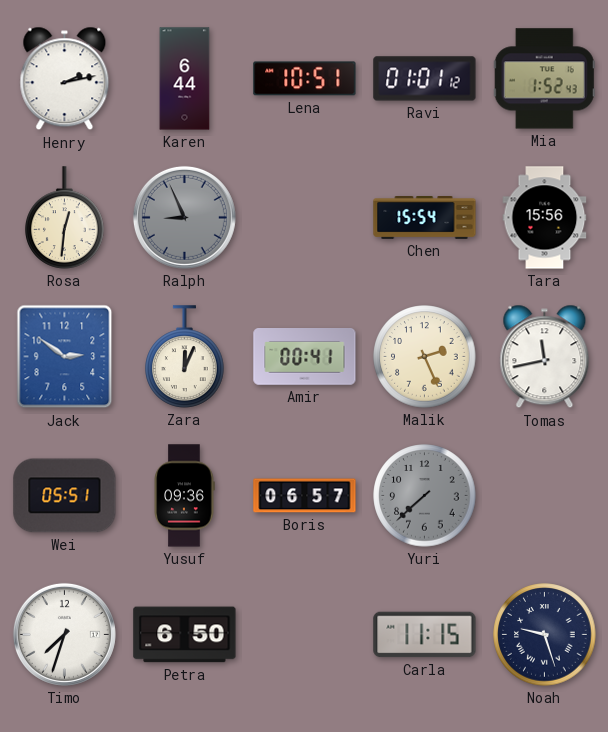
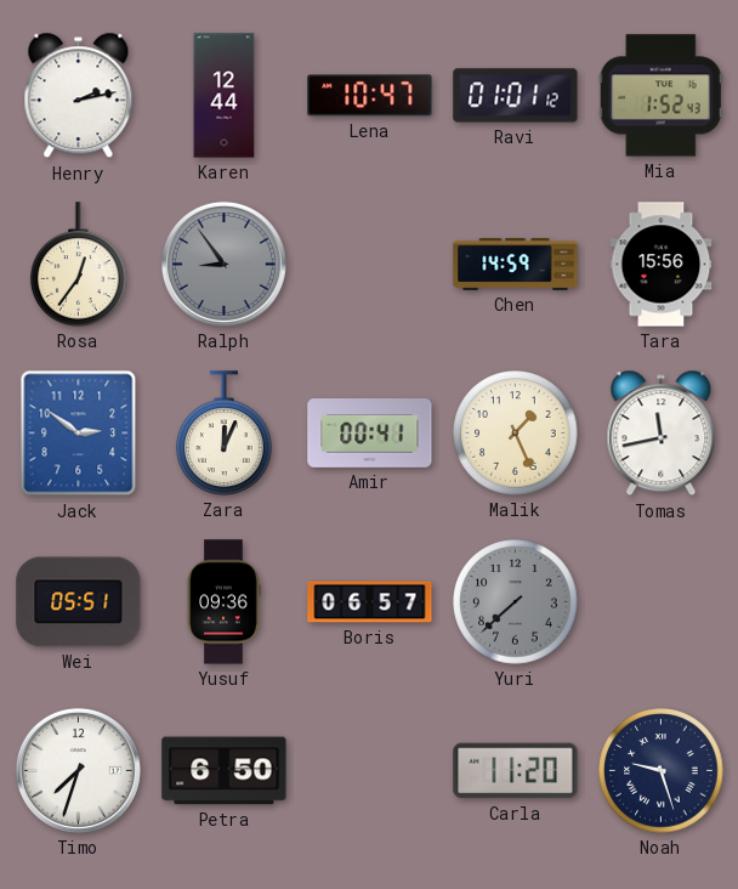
Karen: 6:44 -> 12:44
Lena: 10:51 -> 10:47
Rosa: 12:31 -> 12:36
Ralph: 8:56 -> 8:54
Chen: 15:54 -> 14:59
Malik: 2:26 -> 1:26
Carla: 11:15 -> 11:20
